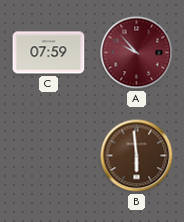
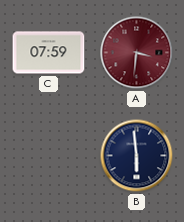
A: 9:53 -> 3:31
B dial: brown -> navy
